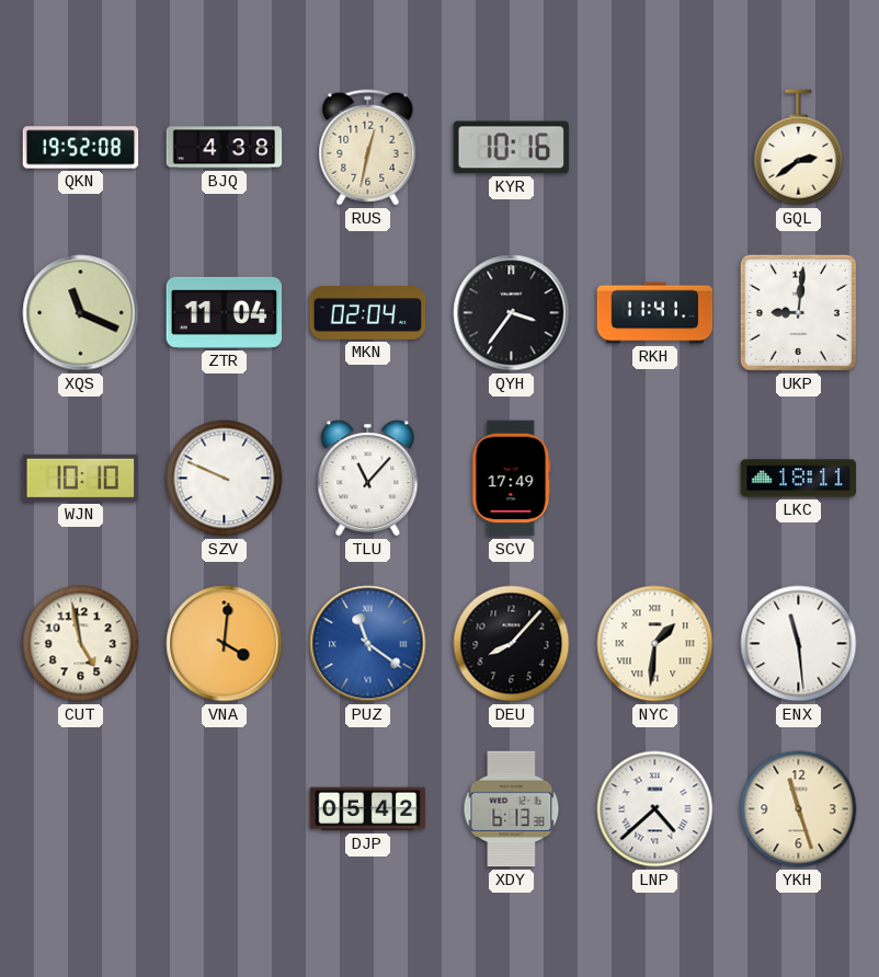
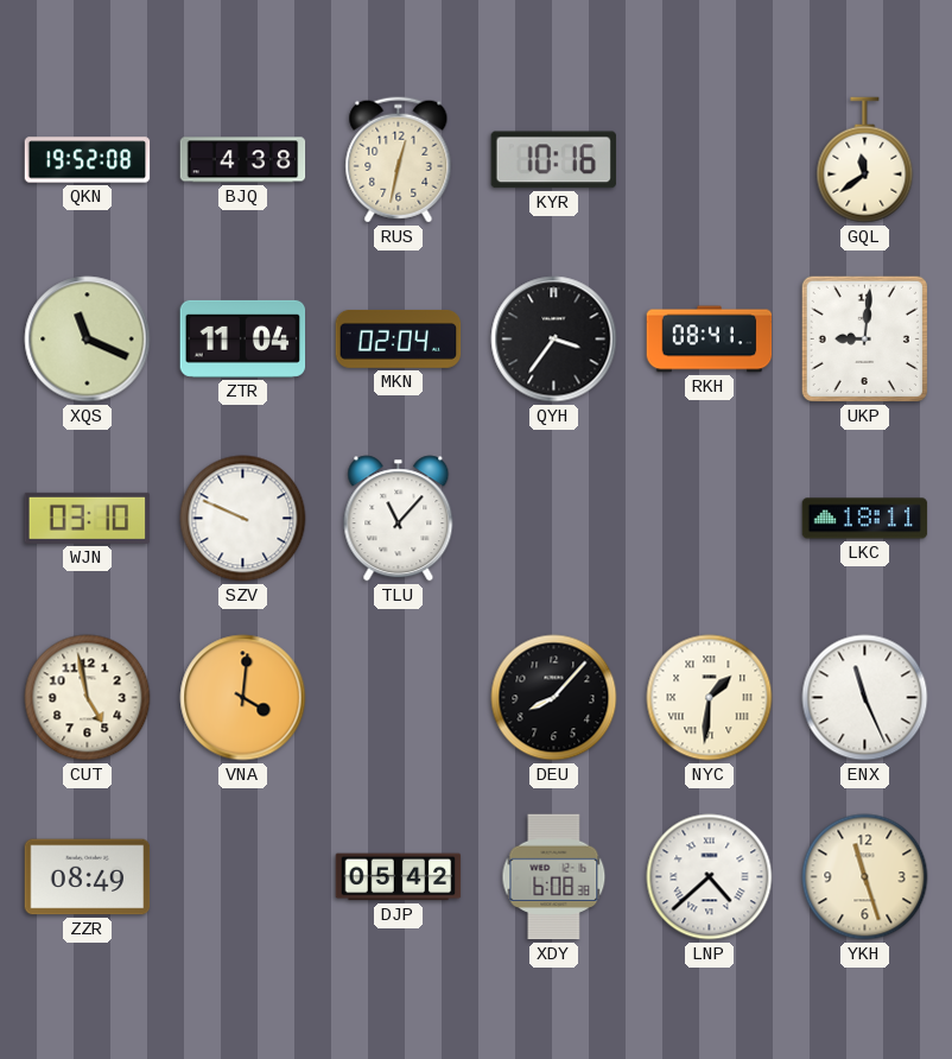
GQL: 2:39 -> 11:39
RKH: 11:41 -> 08:41
WJN: 10:10 -> 03:10
SCV: 17:49 -> none
PUZ: 11:21 -> none
ENX: 11:29 -> 11:26
ZZR: none -> 08:49
XDY: 6:13 -> 6:08
